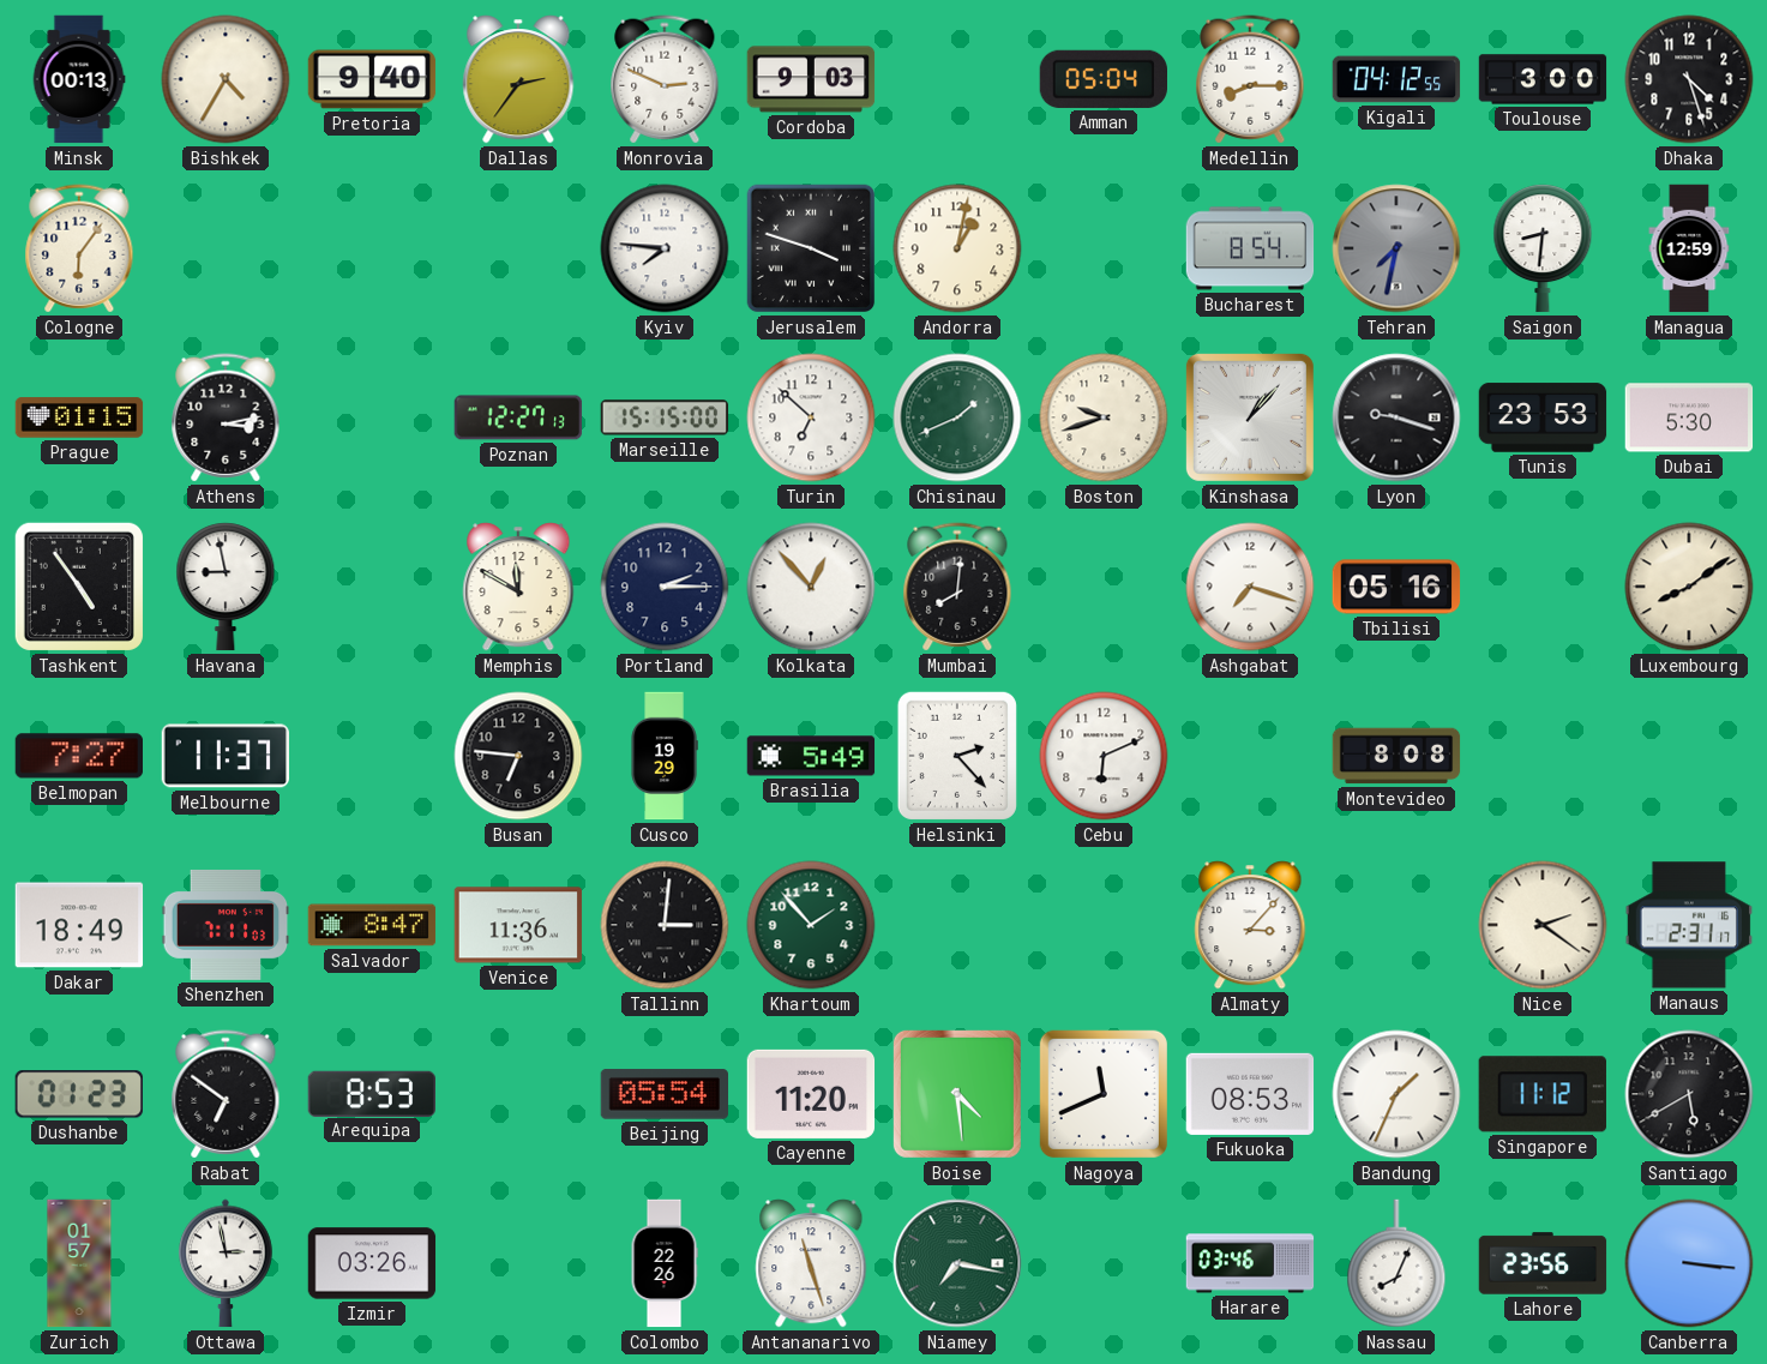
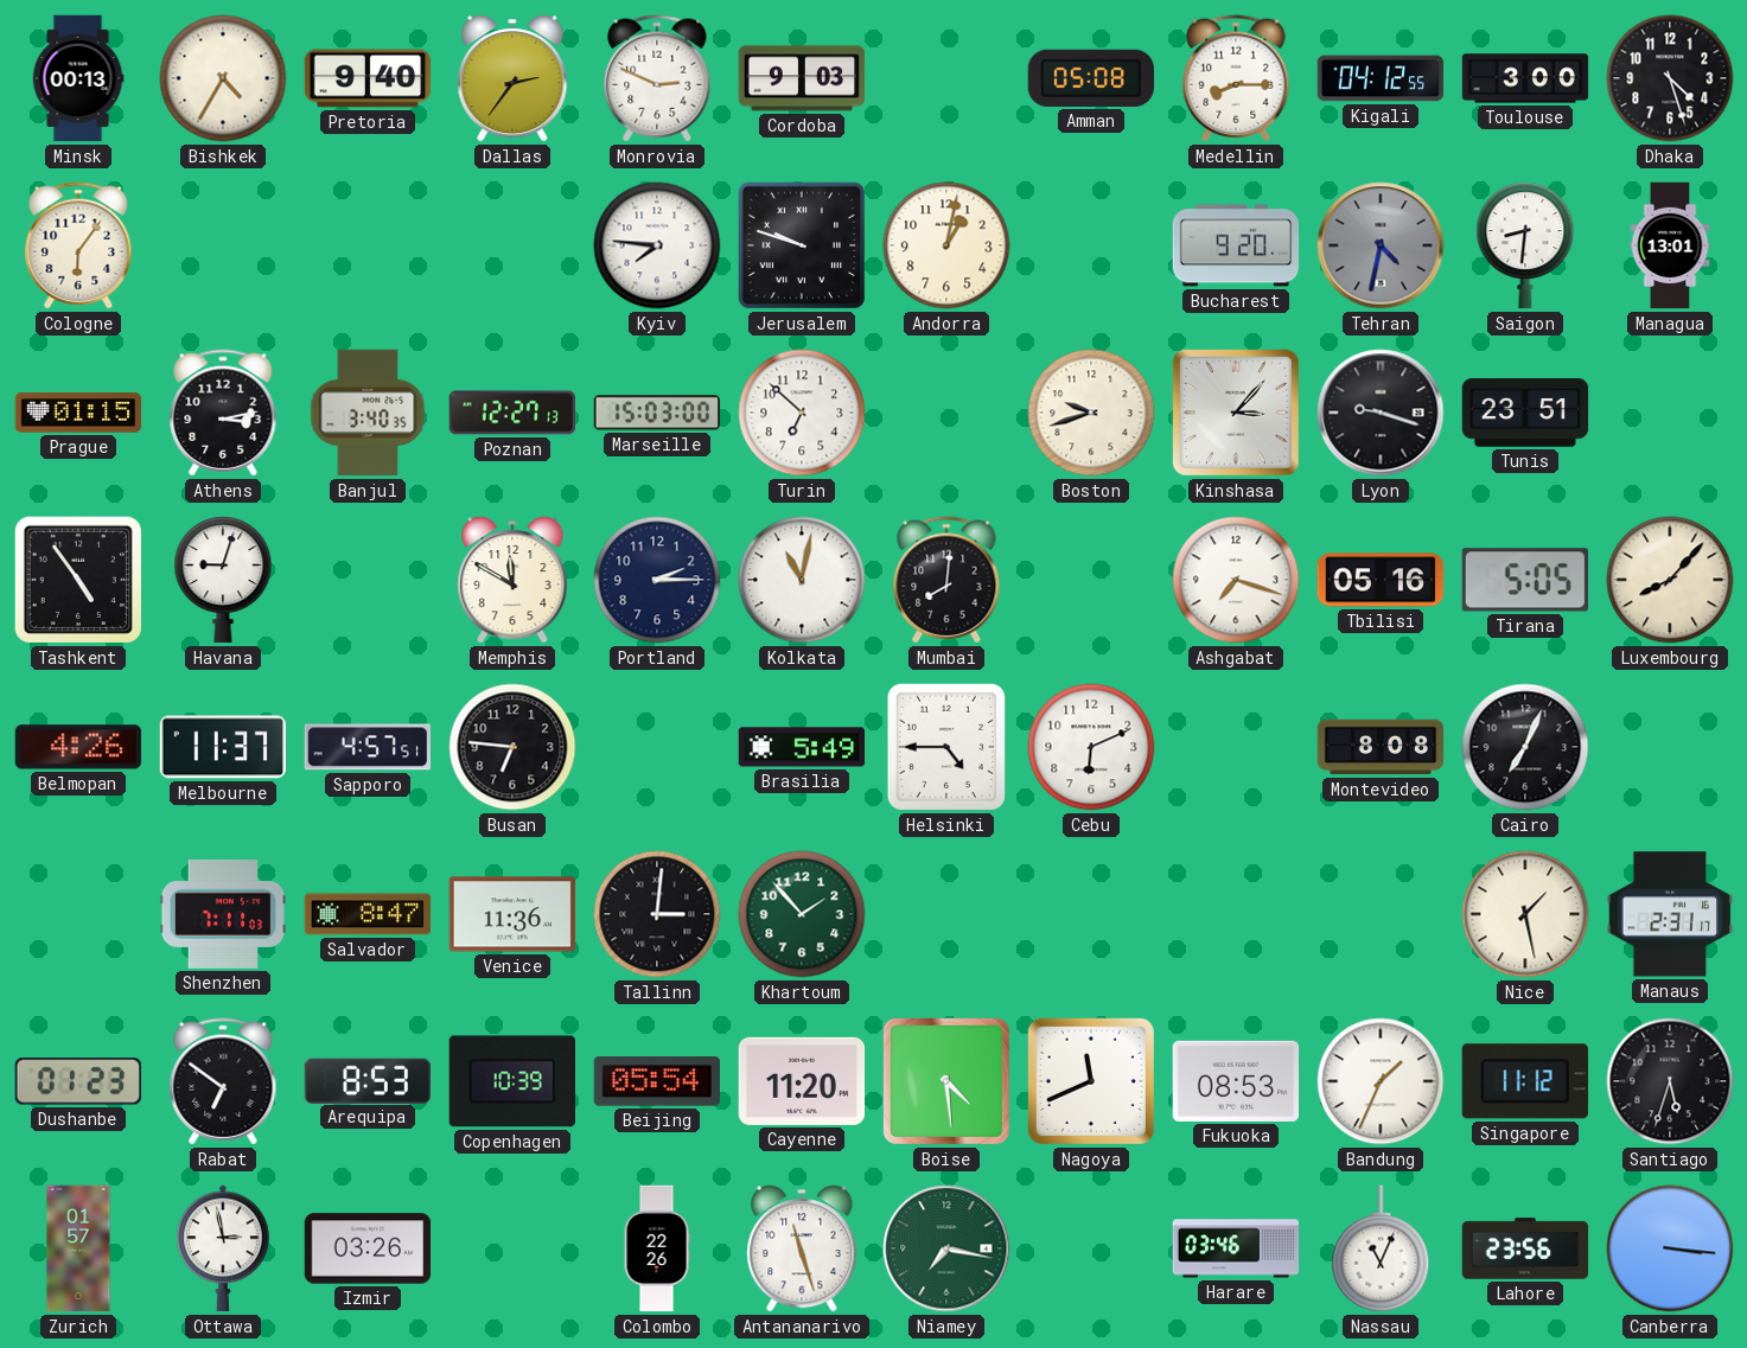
Amman: 05:04 -> 05:08
Jerusalem: 3:48 -> 9:48
Bucharest: 8:54 -> 9:20
Tehran: 7:32 -> 4:32
Managua: 12:59 -> 13:01
Banjul: none -> 3:40
Marseille: 15:15 -> 15:03
Chisinau: 1:41 -> none
Kinshasa: 1:07 -> 3:07
Tunis: 23:53 -> 23:51
Dubai: 5:30 -> none
Havana: 8:58 -> 9:03
Kolkata: 12:53 -> 11:02
Tirana: none -> 5:05
Luxembourg: 8:09 -> 8:07
Belmopan: 7:27 -> 4:26
Sapporo: none -> 4:57
Cusco: 19:29 -> none
Helsinki: 2:23 -> 4:45
Cairo: none -> 7:04
Dakar: 18:49 -> none
Almaty: 3:07 -> none
Nice: 2:21 -> 1:28
Copenhagen: none -> 10:39
Santiago: 5:40 -> 5:33
Nassau: 8:04 -> 11:04
